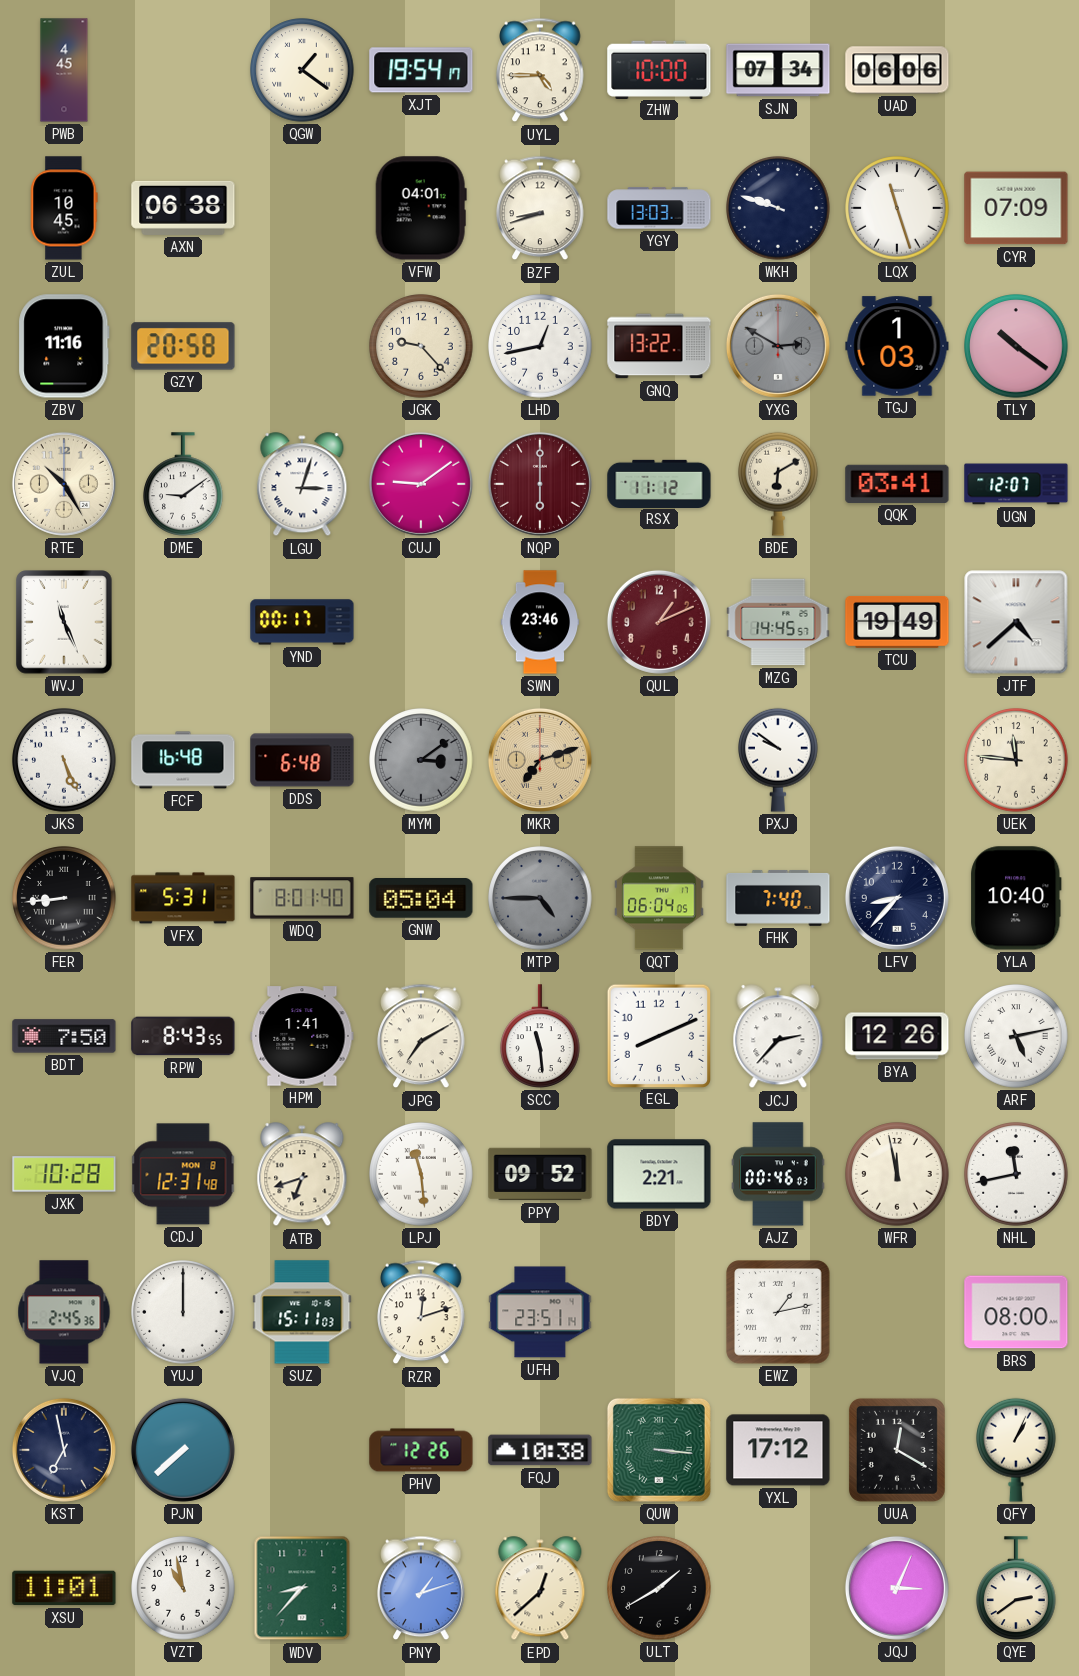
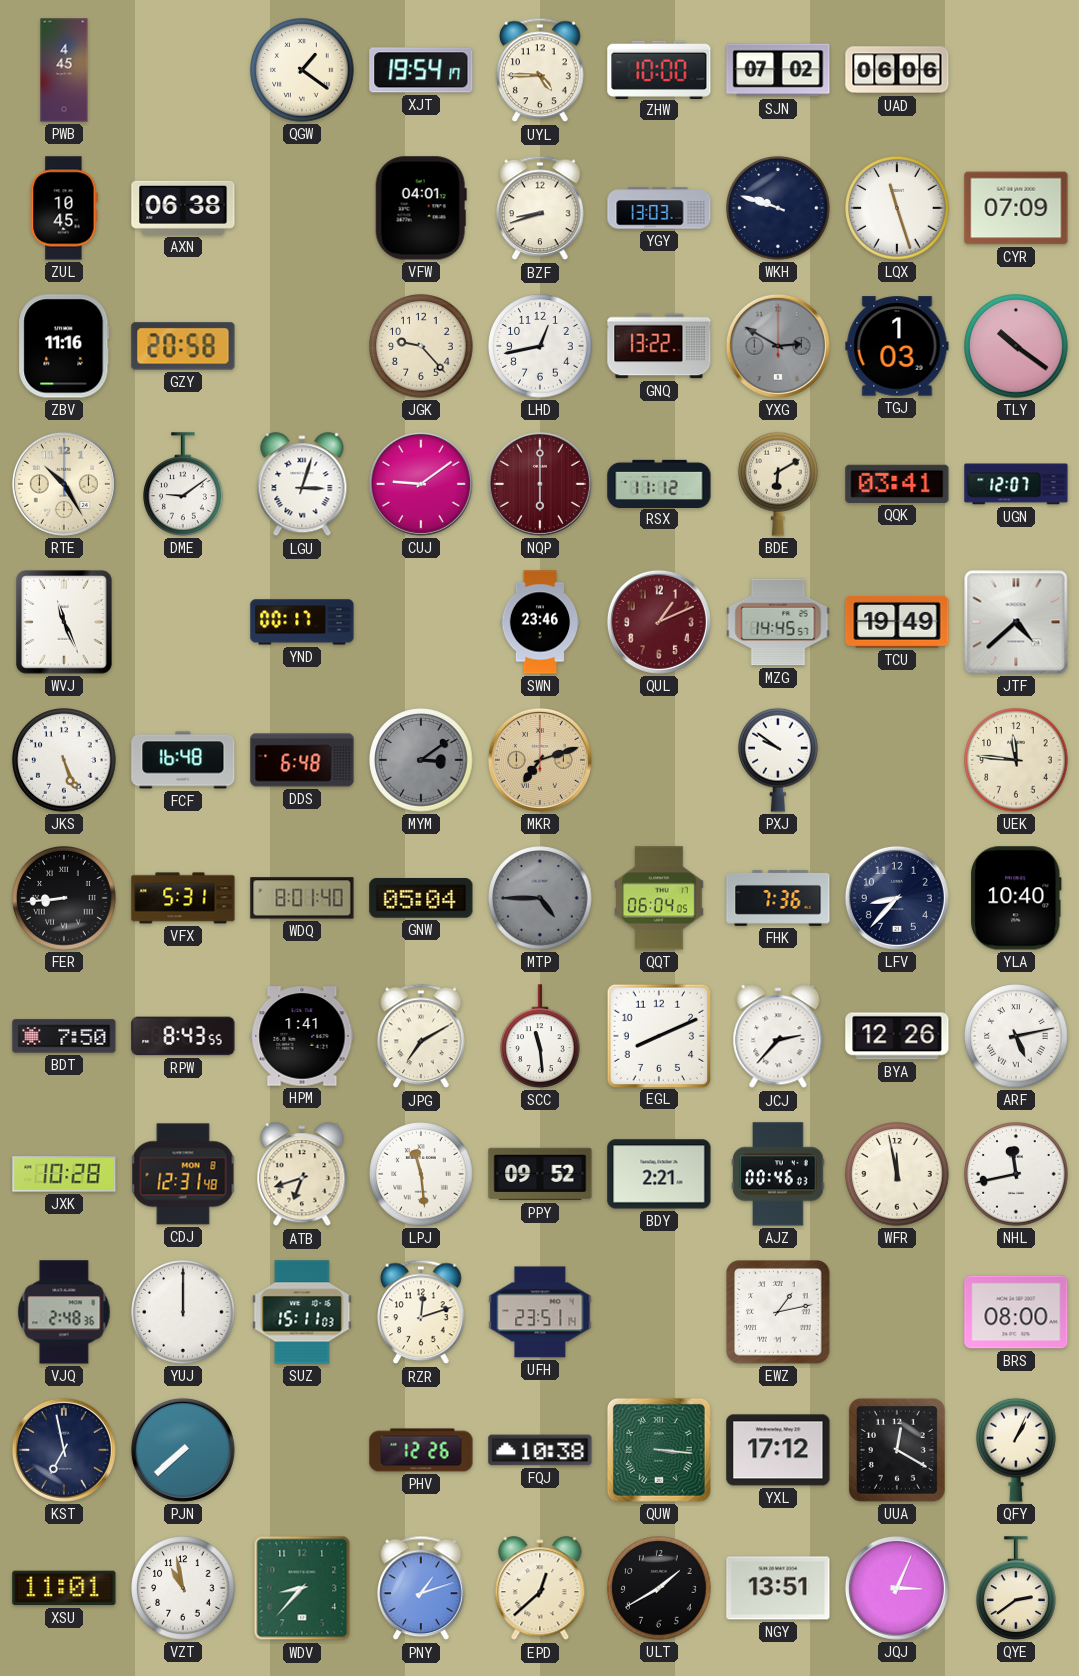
SJN: 07:34 -> 07:02
FHK: 7:40 -> 7:36
VJQ: 2:45 -> 2:48
NGY: none -> 13:51
